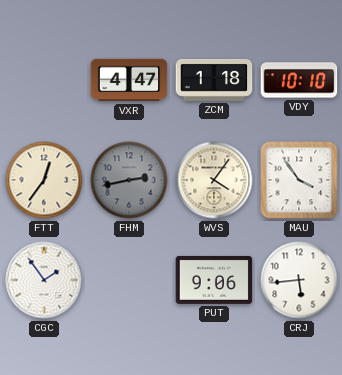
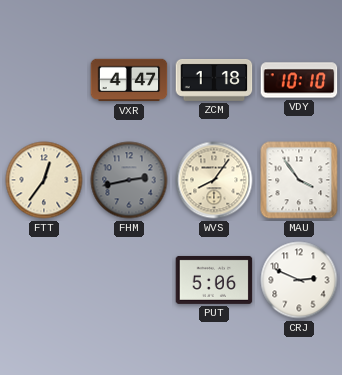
WVS: 4:06 -> 8:06
CGC: 1:54 -> none
PUT: 9:06 -> 5:06
CRJ: 5:44 -> 2:49
